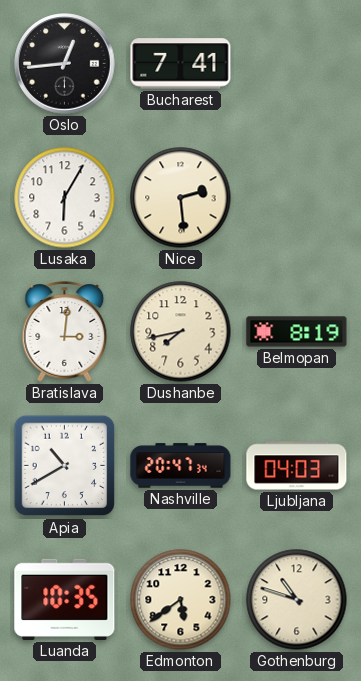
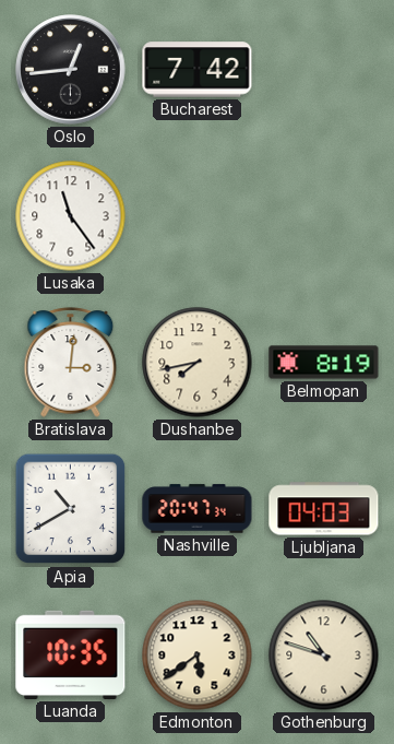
Bucharest: 7:41 -> 7:42
Lusaka: 6:05 -> 11:24
Nice: 2:29 -> none
